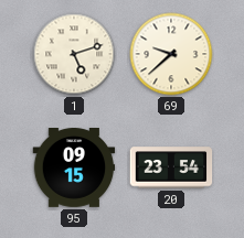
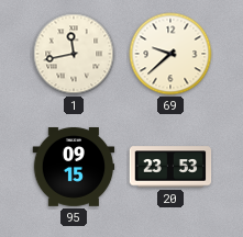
1: 5:12 -> 11:43
20: 23:54 -> 23:53
